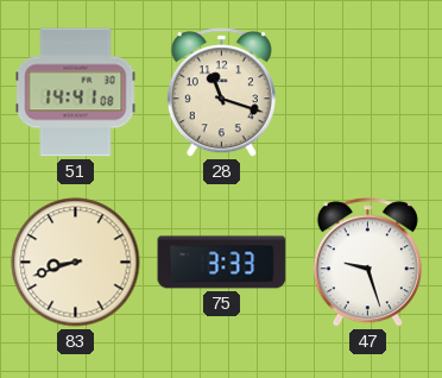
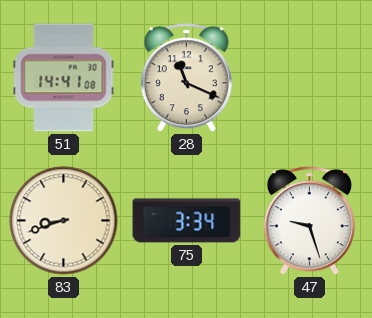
28: 11:18 -> 11:19
75: 3:33 -> 3:34
